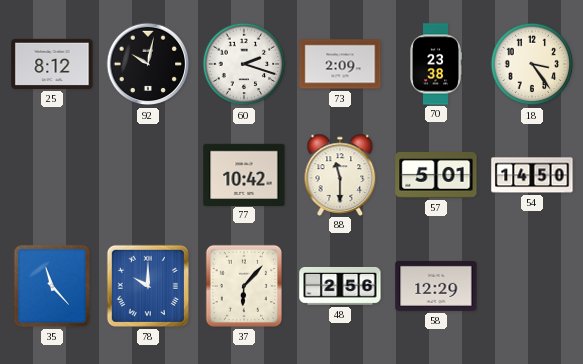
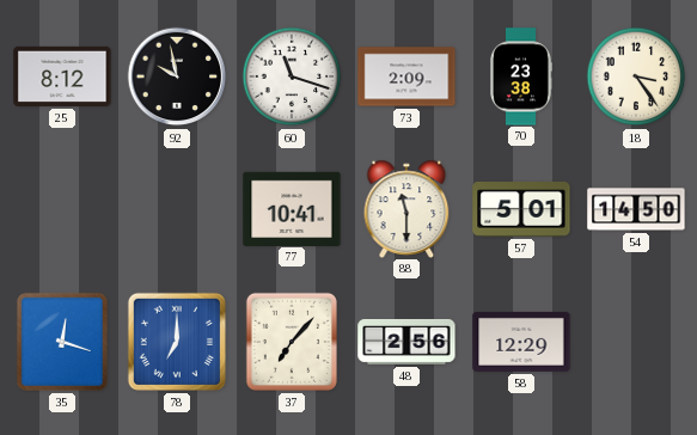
92: 10:02 -> 9:58
60: 2:18 -> 11:18
77: 10:42 -> 10:41
35: 11:23 -> 12:18
78: 10:00 -> 7:00
37: 6:07 -> 7:07
